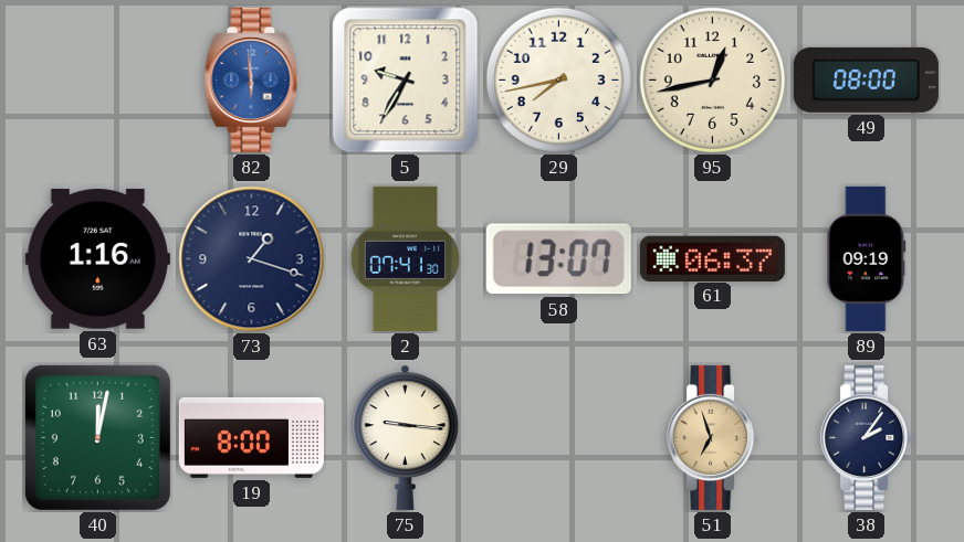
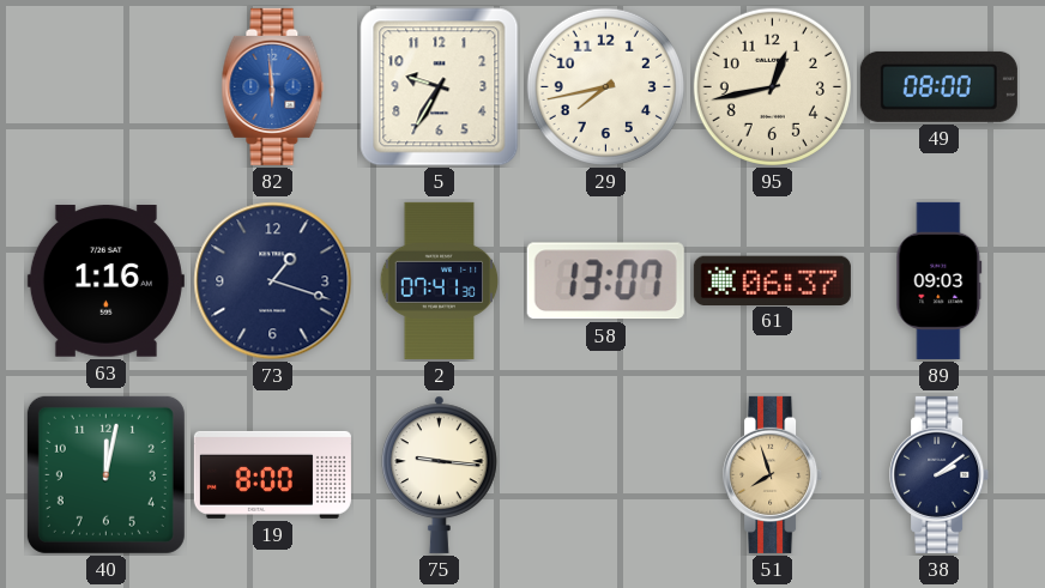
89: 09:19 -> 09:03
51: 6:57 -> 7:57
38: 2:06 -> 2:09
